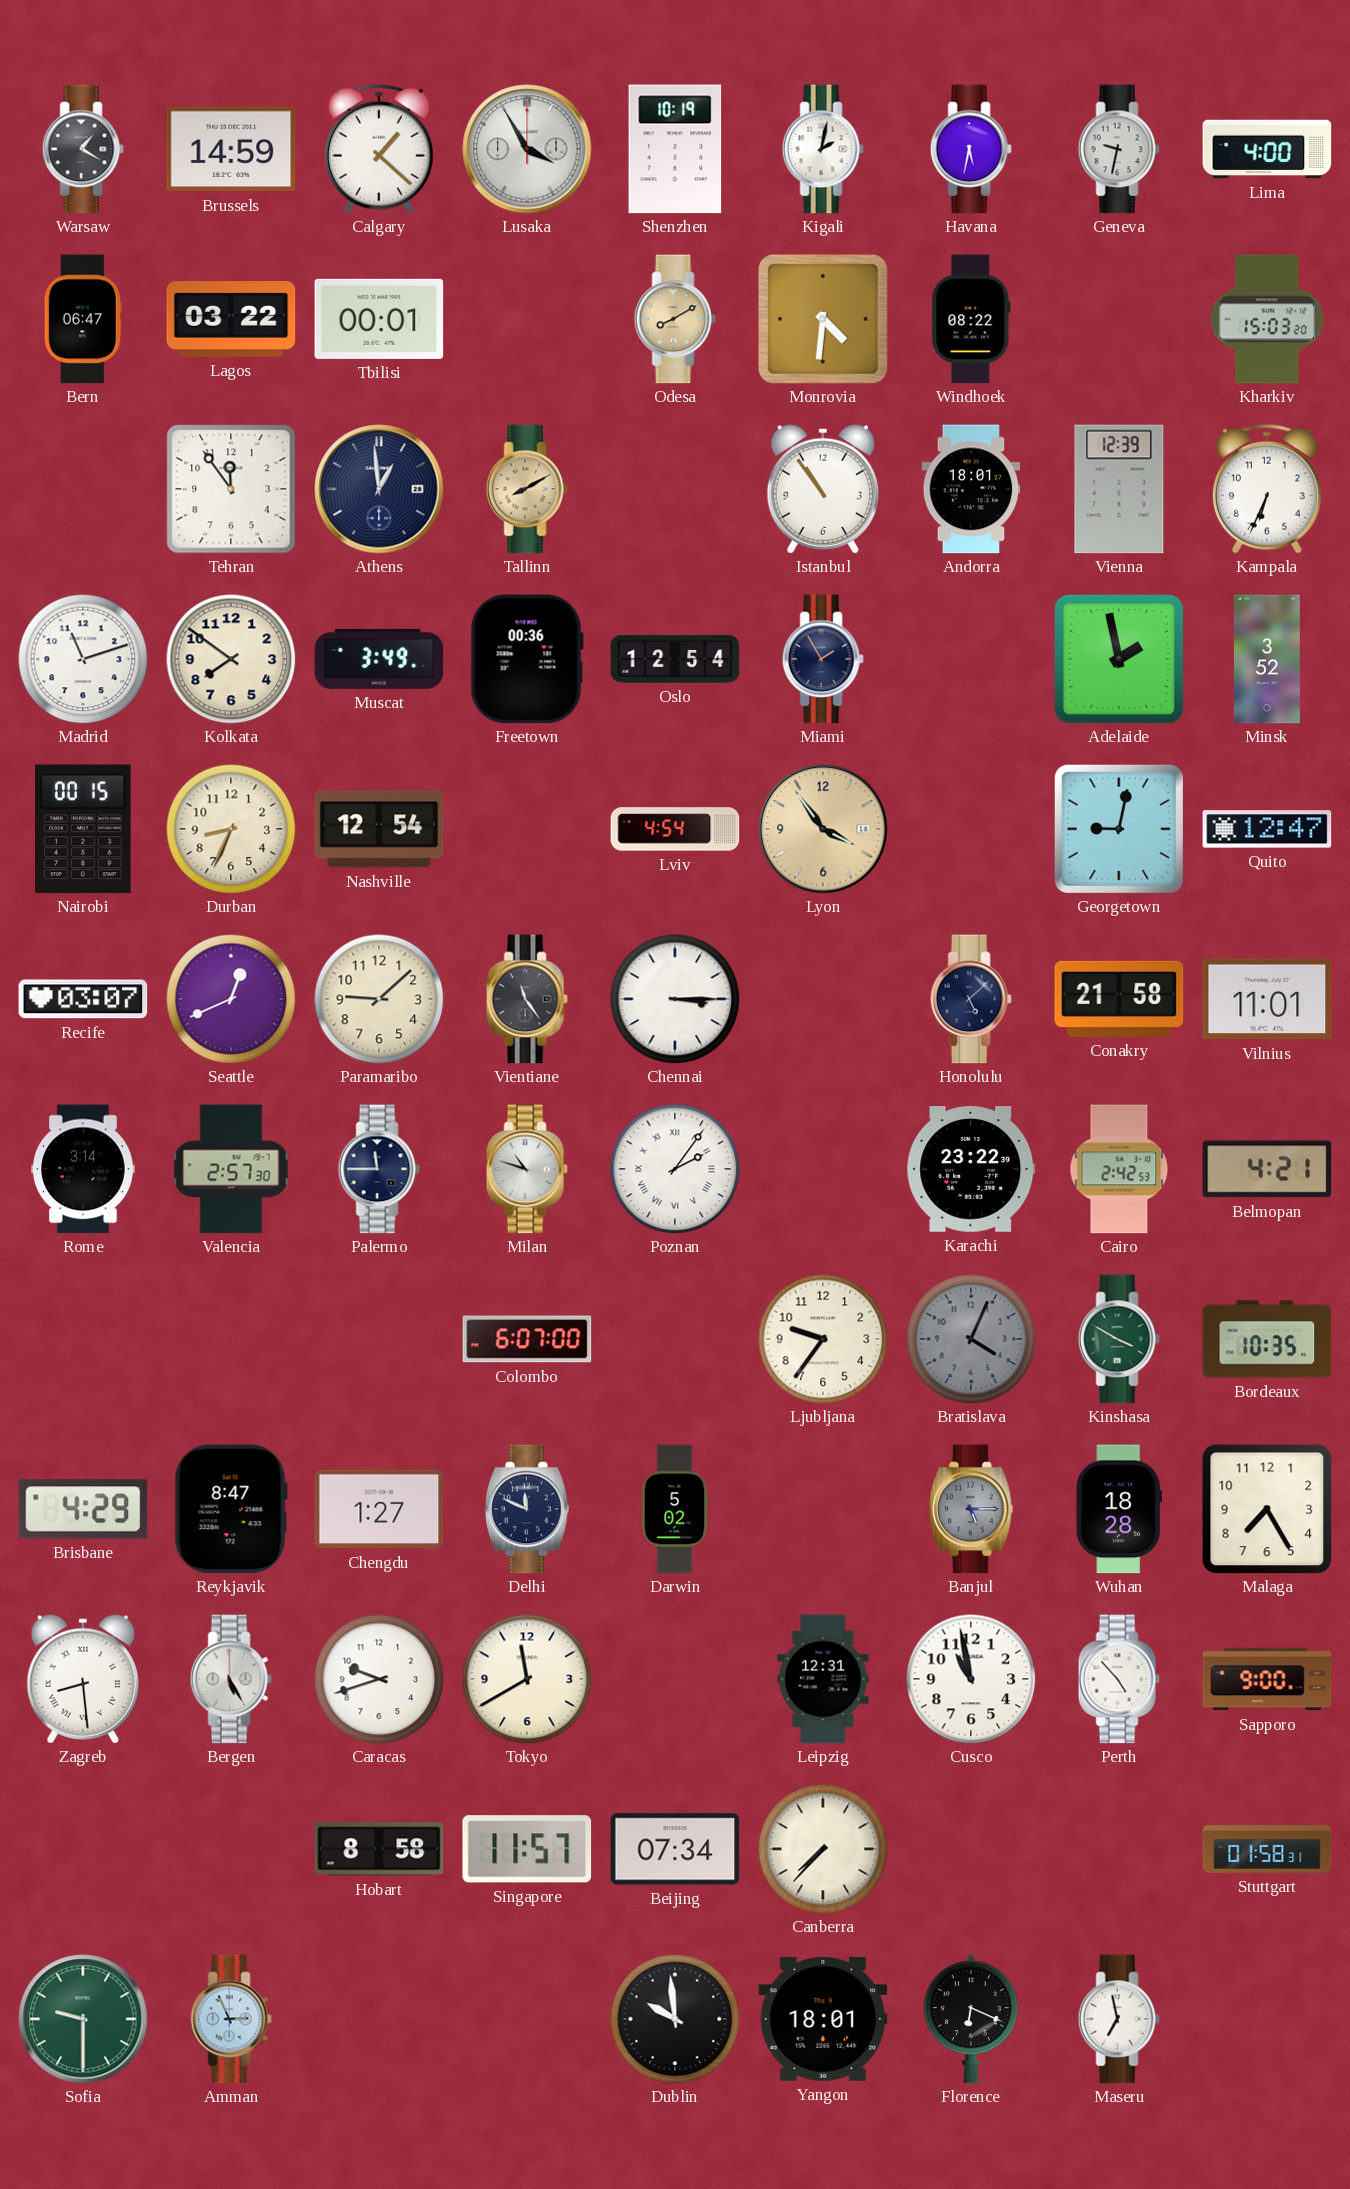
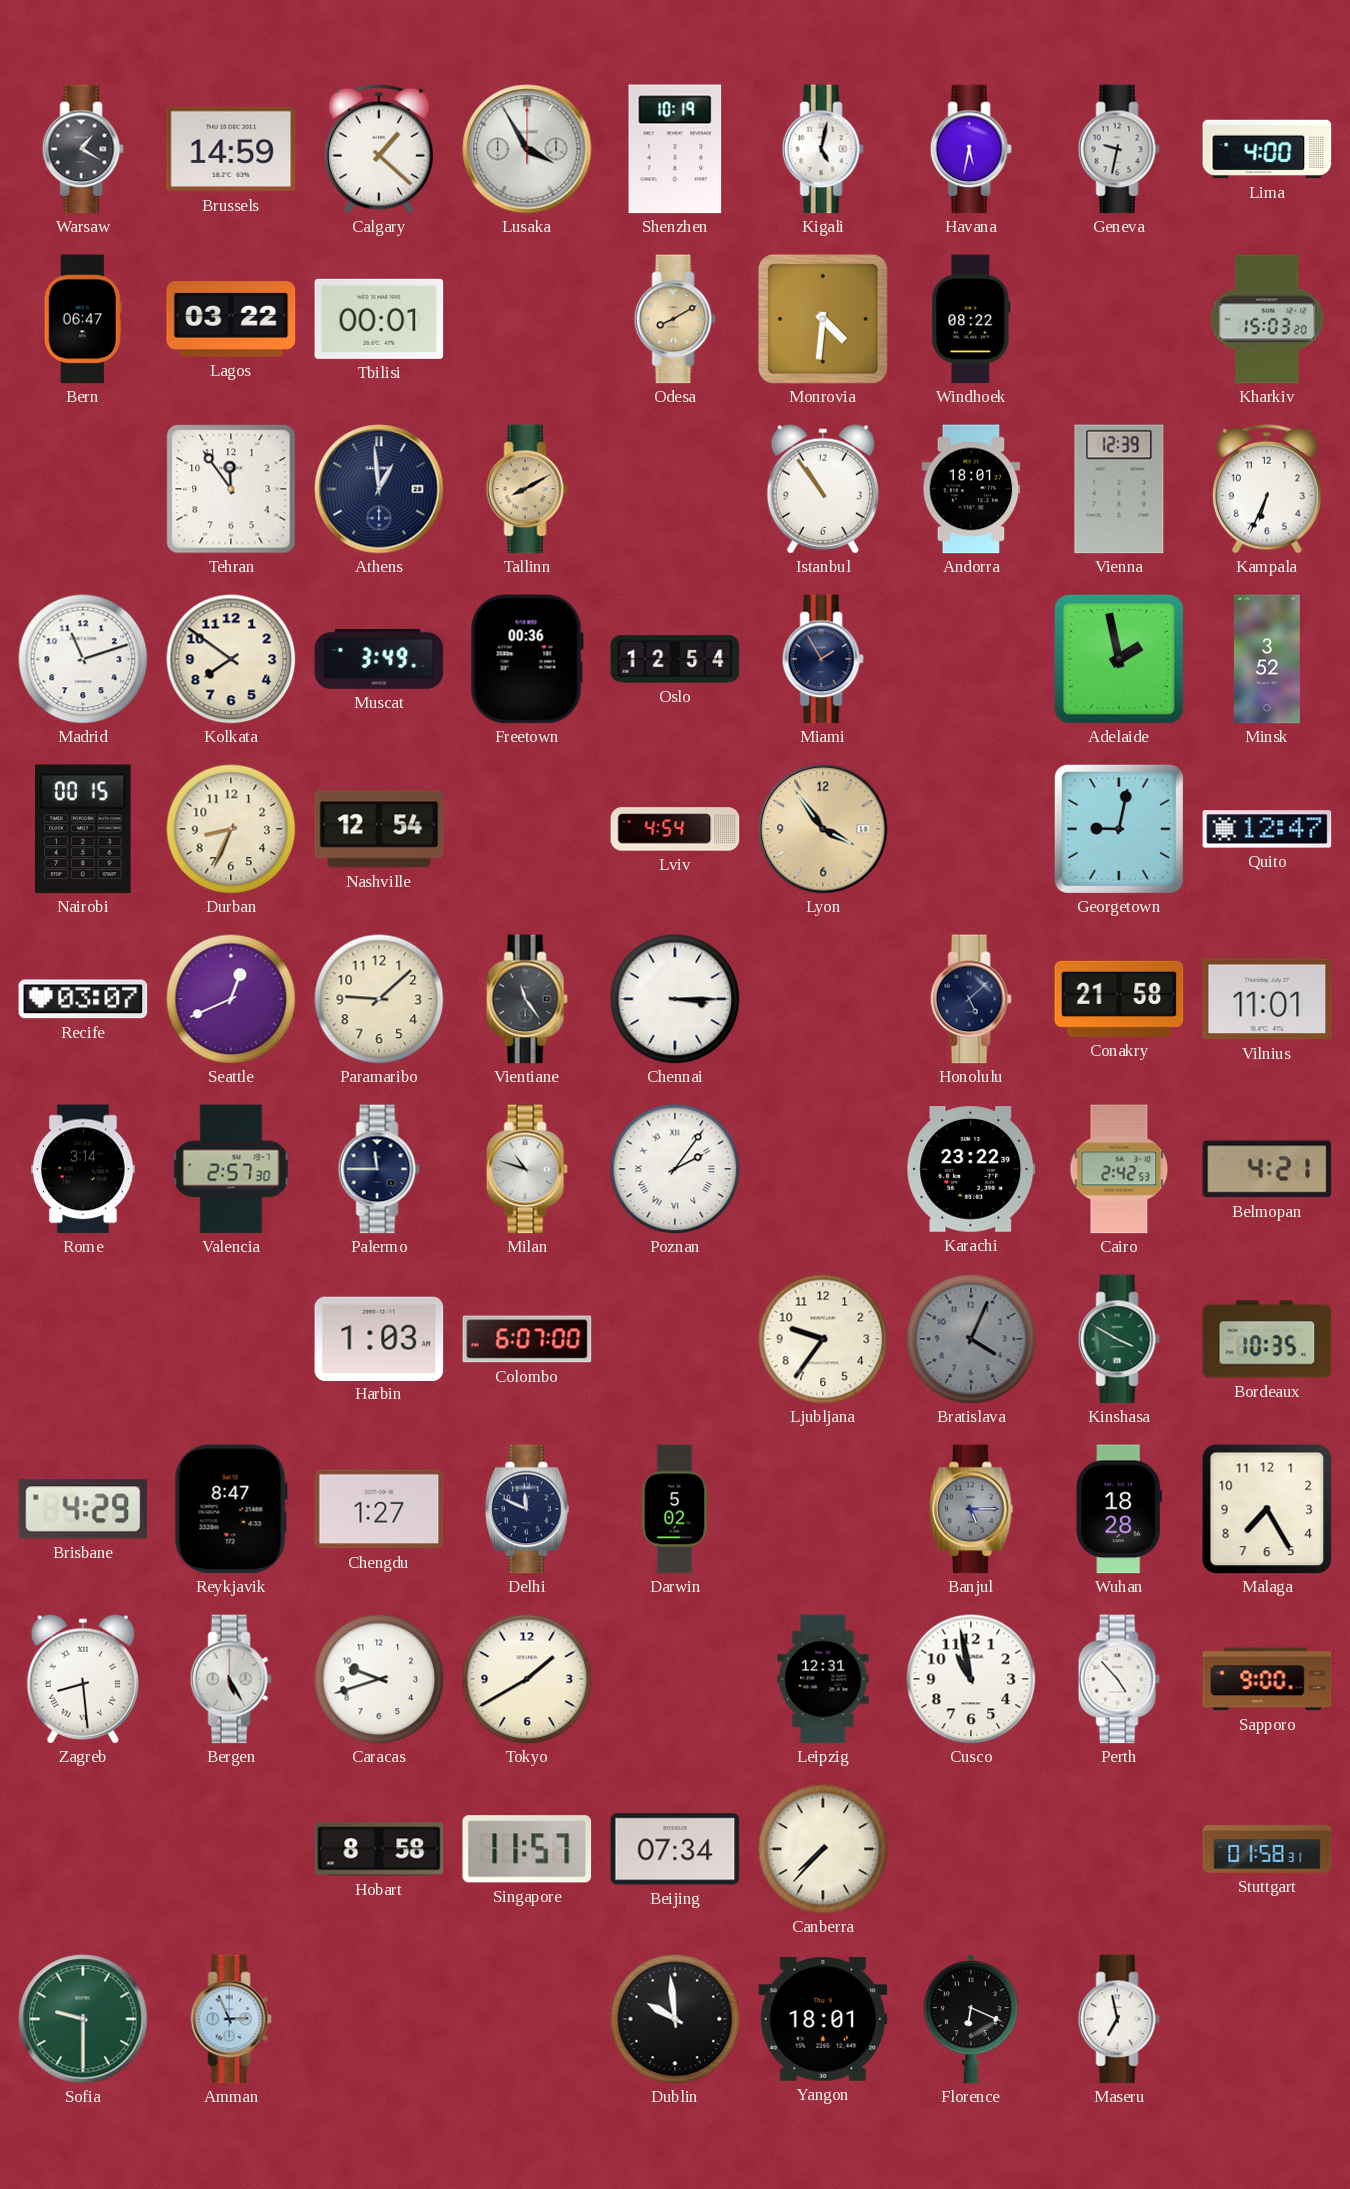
Kigali: 2:02 -> 5:02
Harbin: none -> 1:03
Tokyo: 11:40 -> 1:40
